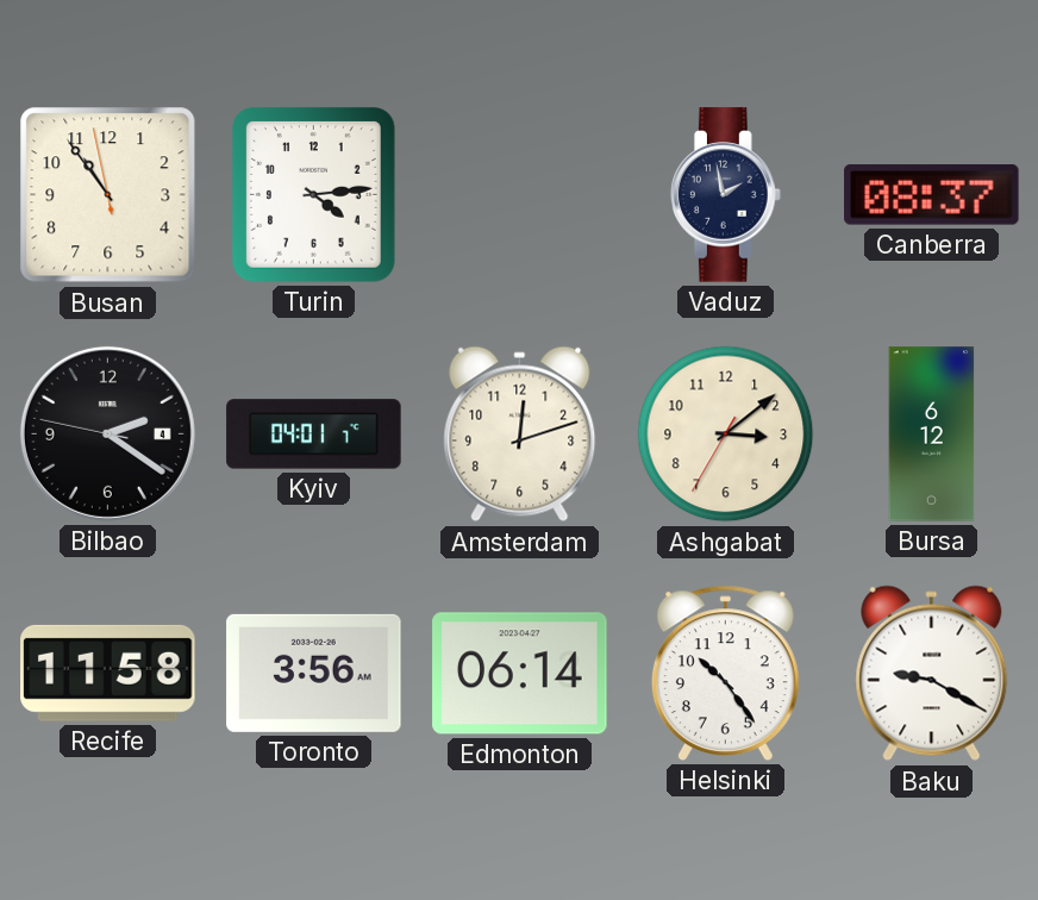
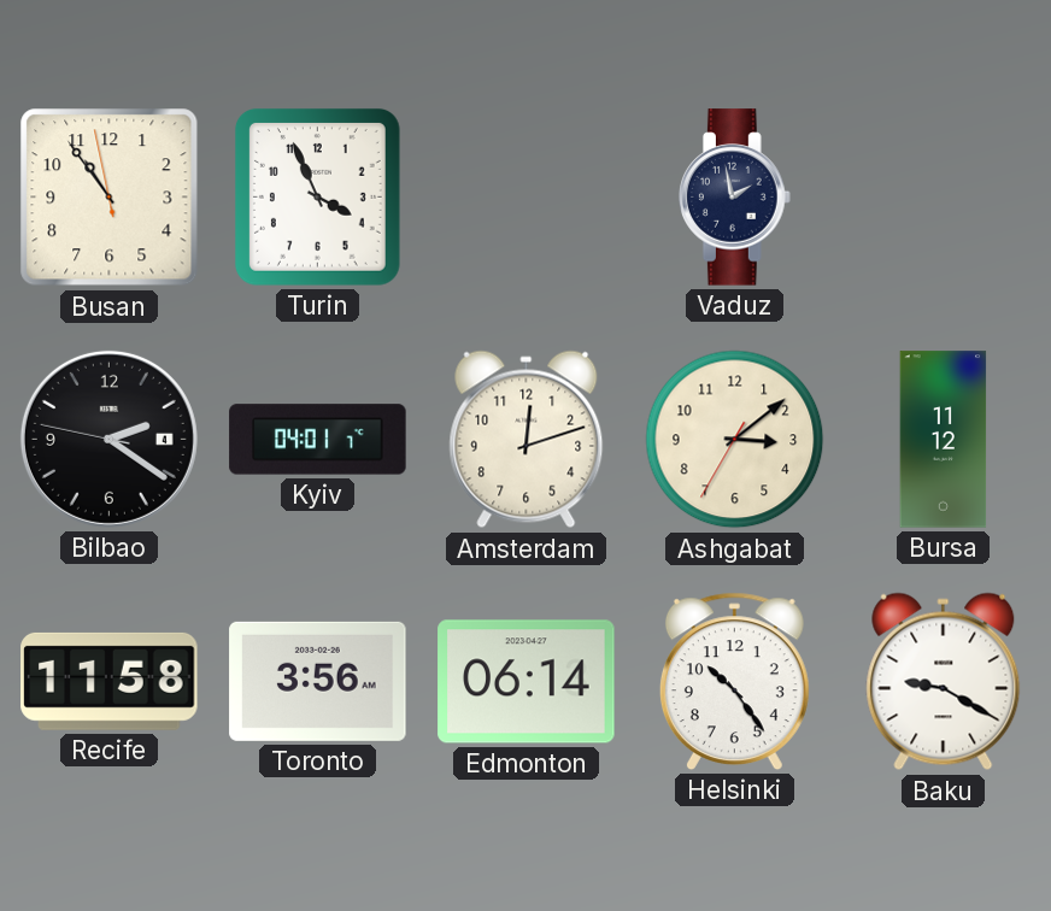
Turin: 4:14 -> 3:56
Canberra: 08:37 -> none
Bursa: 6:12 -> 11:12
